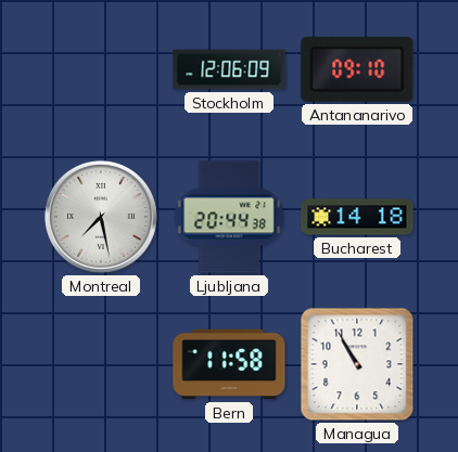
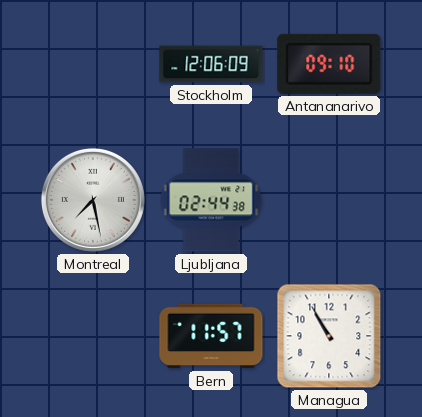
Ljubljana: 20:44 -> 02:44
Bucharest: 14:18 -> none
Bern: 11:58 -> 11:57
